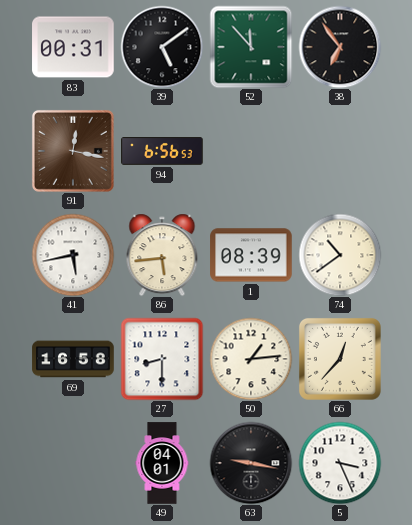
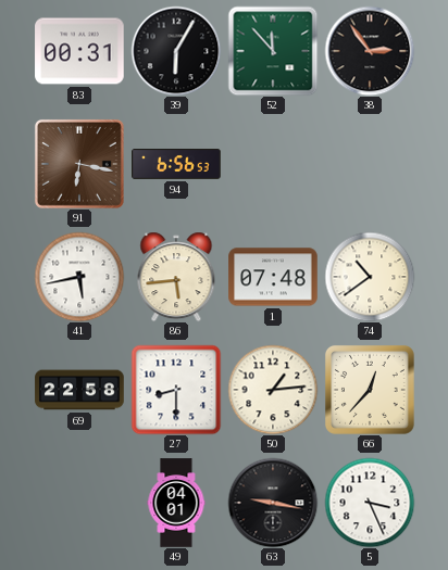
39: 5:09 -> 6:05
38: 6:54 -> 2:54
91: 12:17 -> 6:17
1: 08:39 -> 07:48
69: 16:58 -> 22:58
